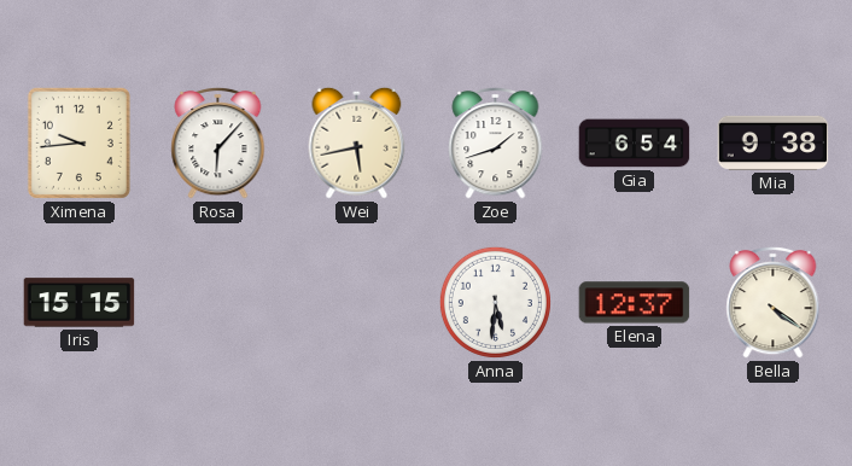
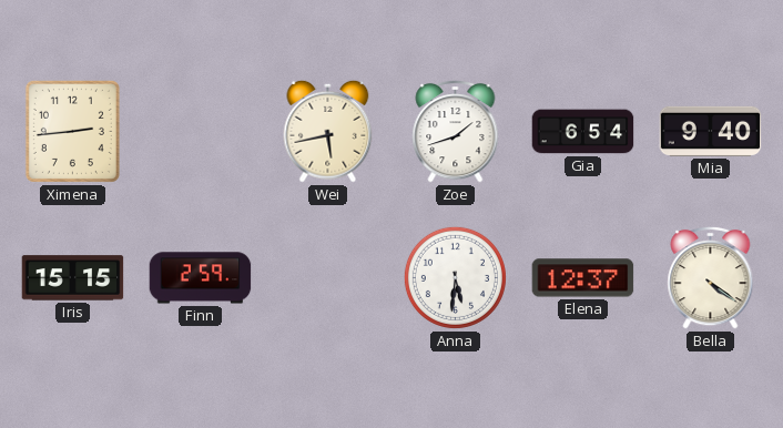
Ximena: 9:44 -> 2:44
Rosa: 6:07 -> none
Mia: 9:38 -> 9:40
Finn: none -> 2:59
